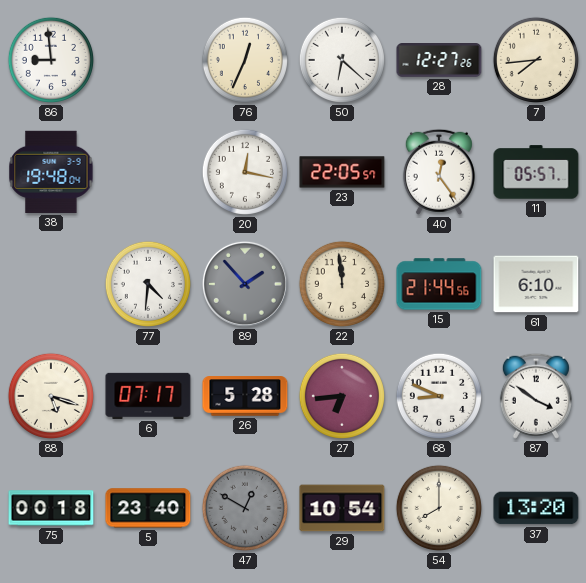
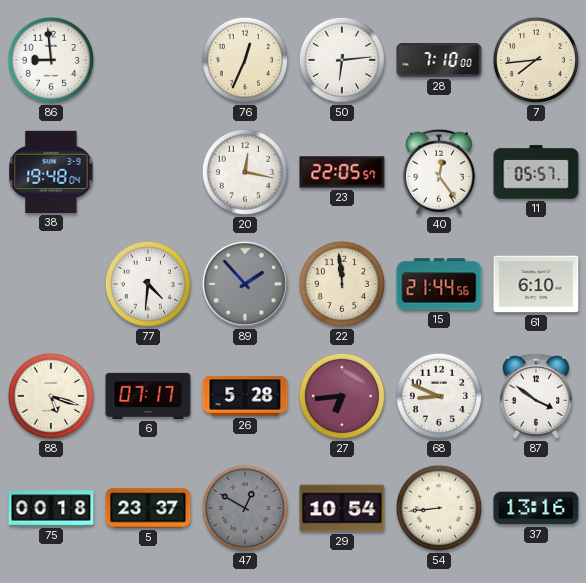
50: 6:22 -> 6:14
28: 12:27 -> 7:10
5: 23:40 -> 23:37
54: 8:00 -> 8:44
37: 13:20 -> 13:16
